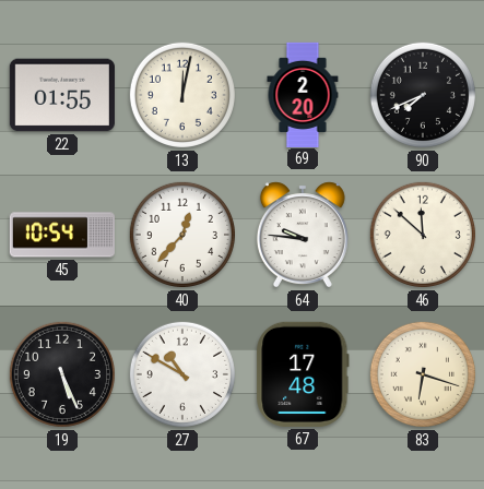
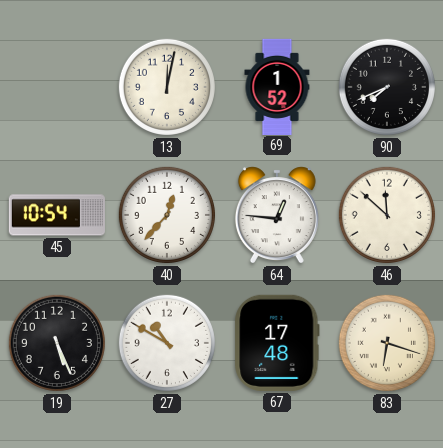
22: 01:55 -> none
69: 2:20 -> 1:52
64: 9:46 -> 12:46
